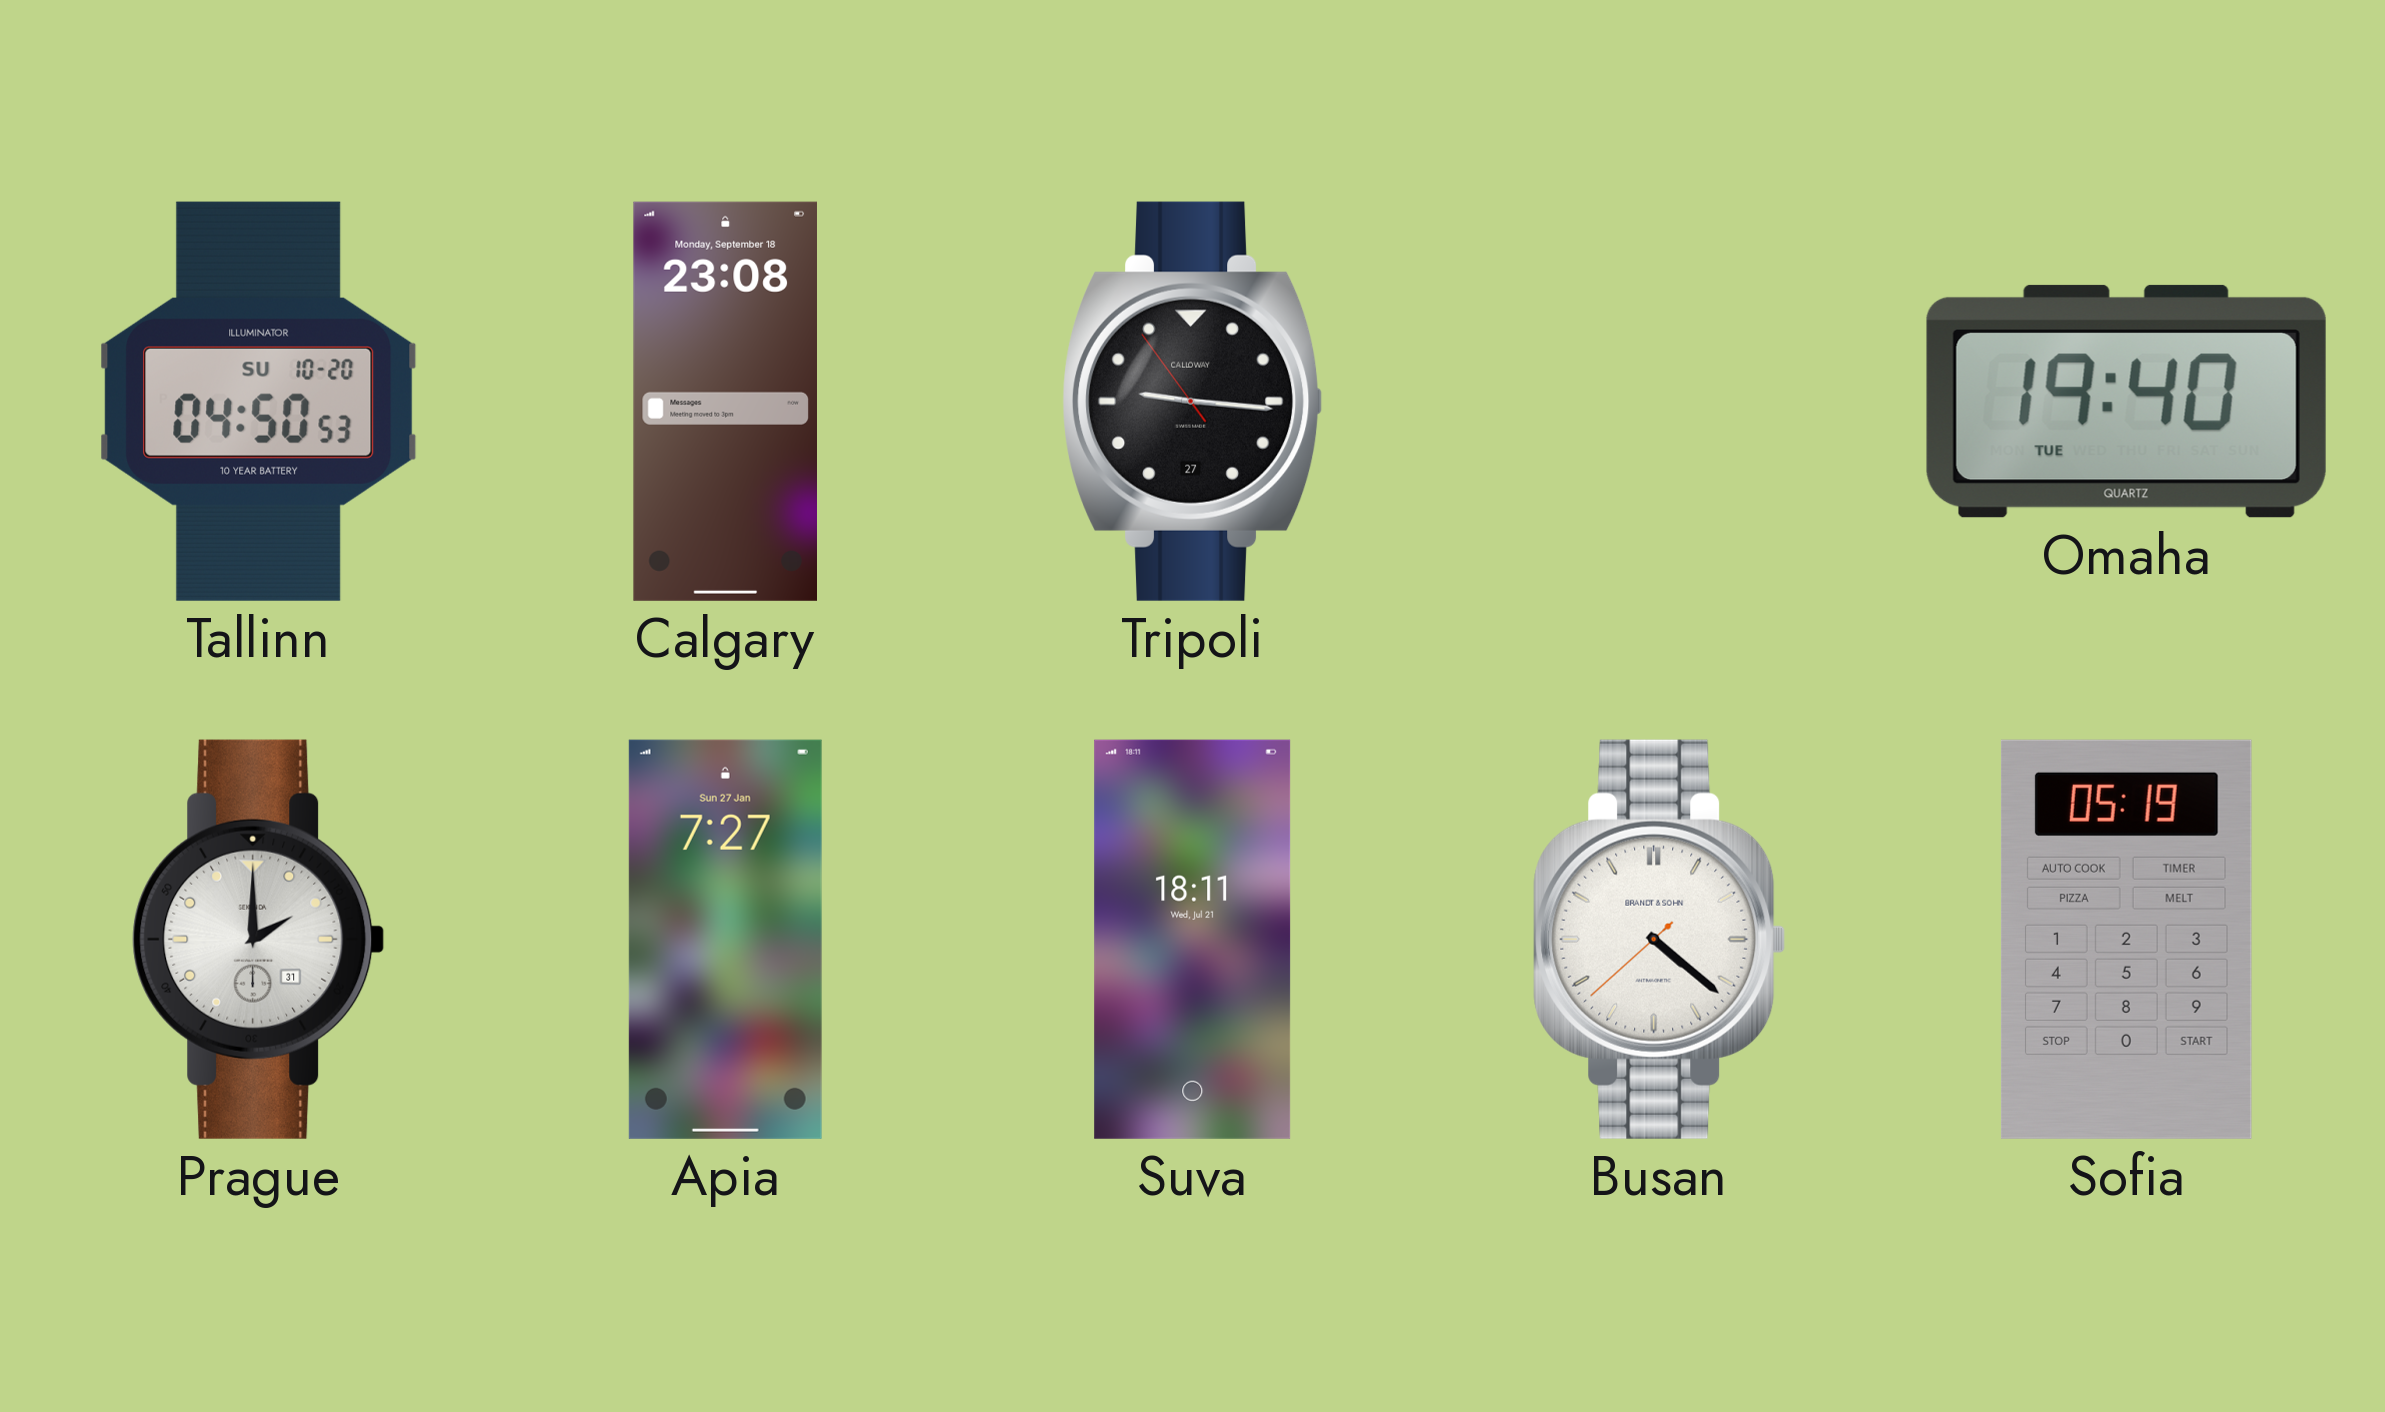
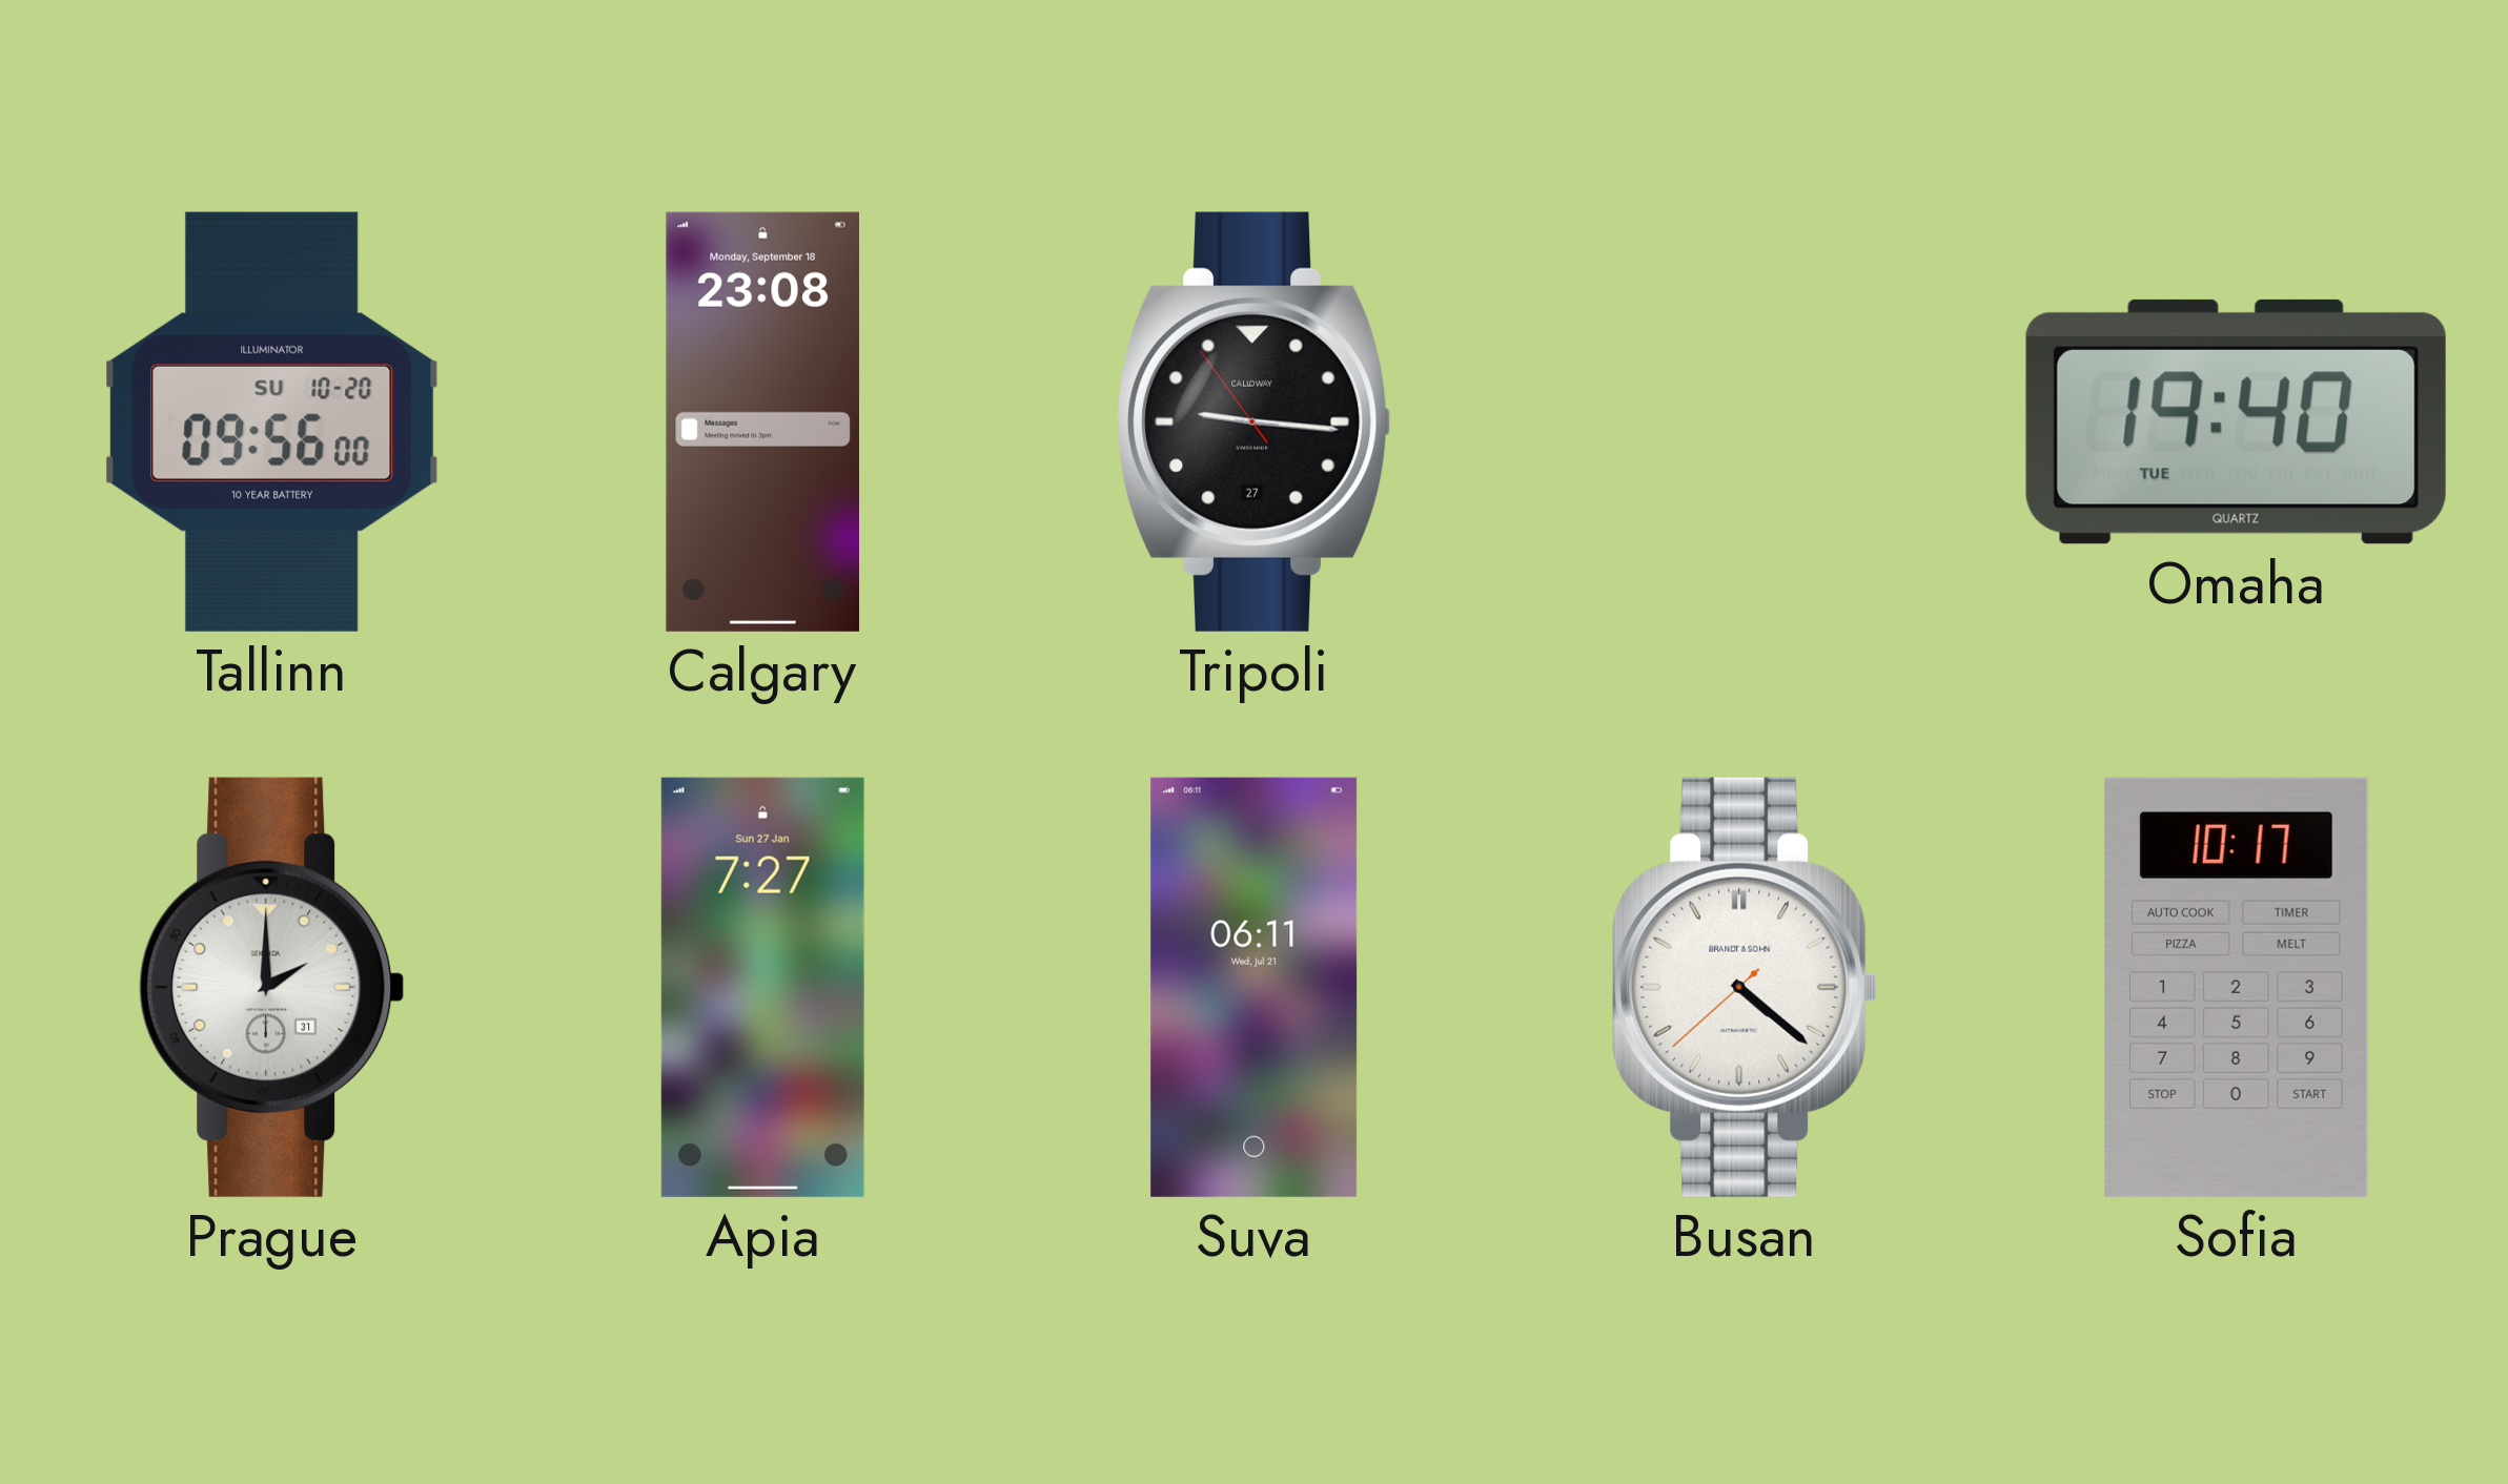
Tallinn: 04:50 -> 09:56
Suva: 18:11 -> 06:11
Sofia: 05:19 -> 10:17
